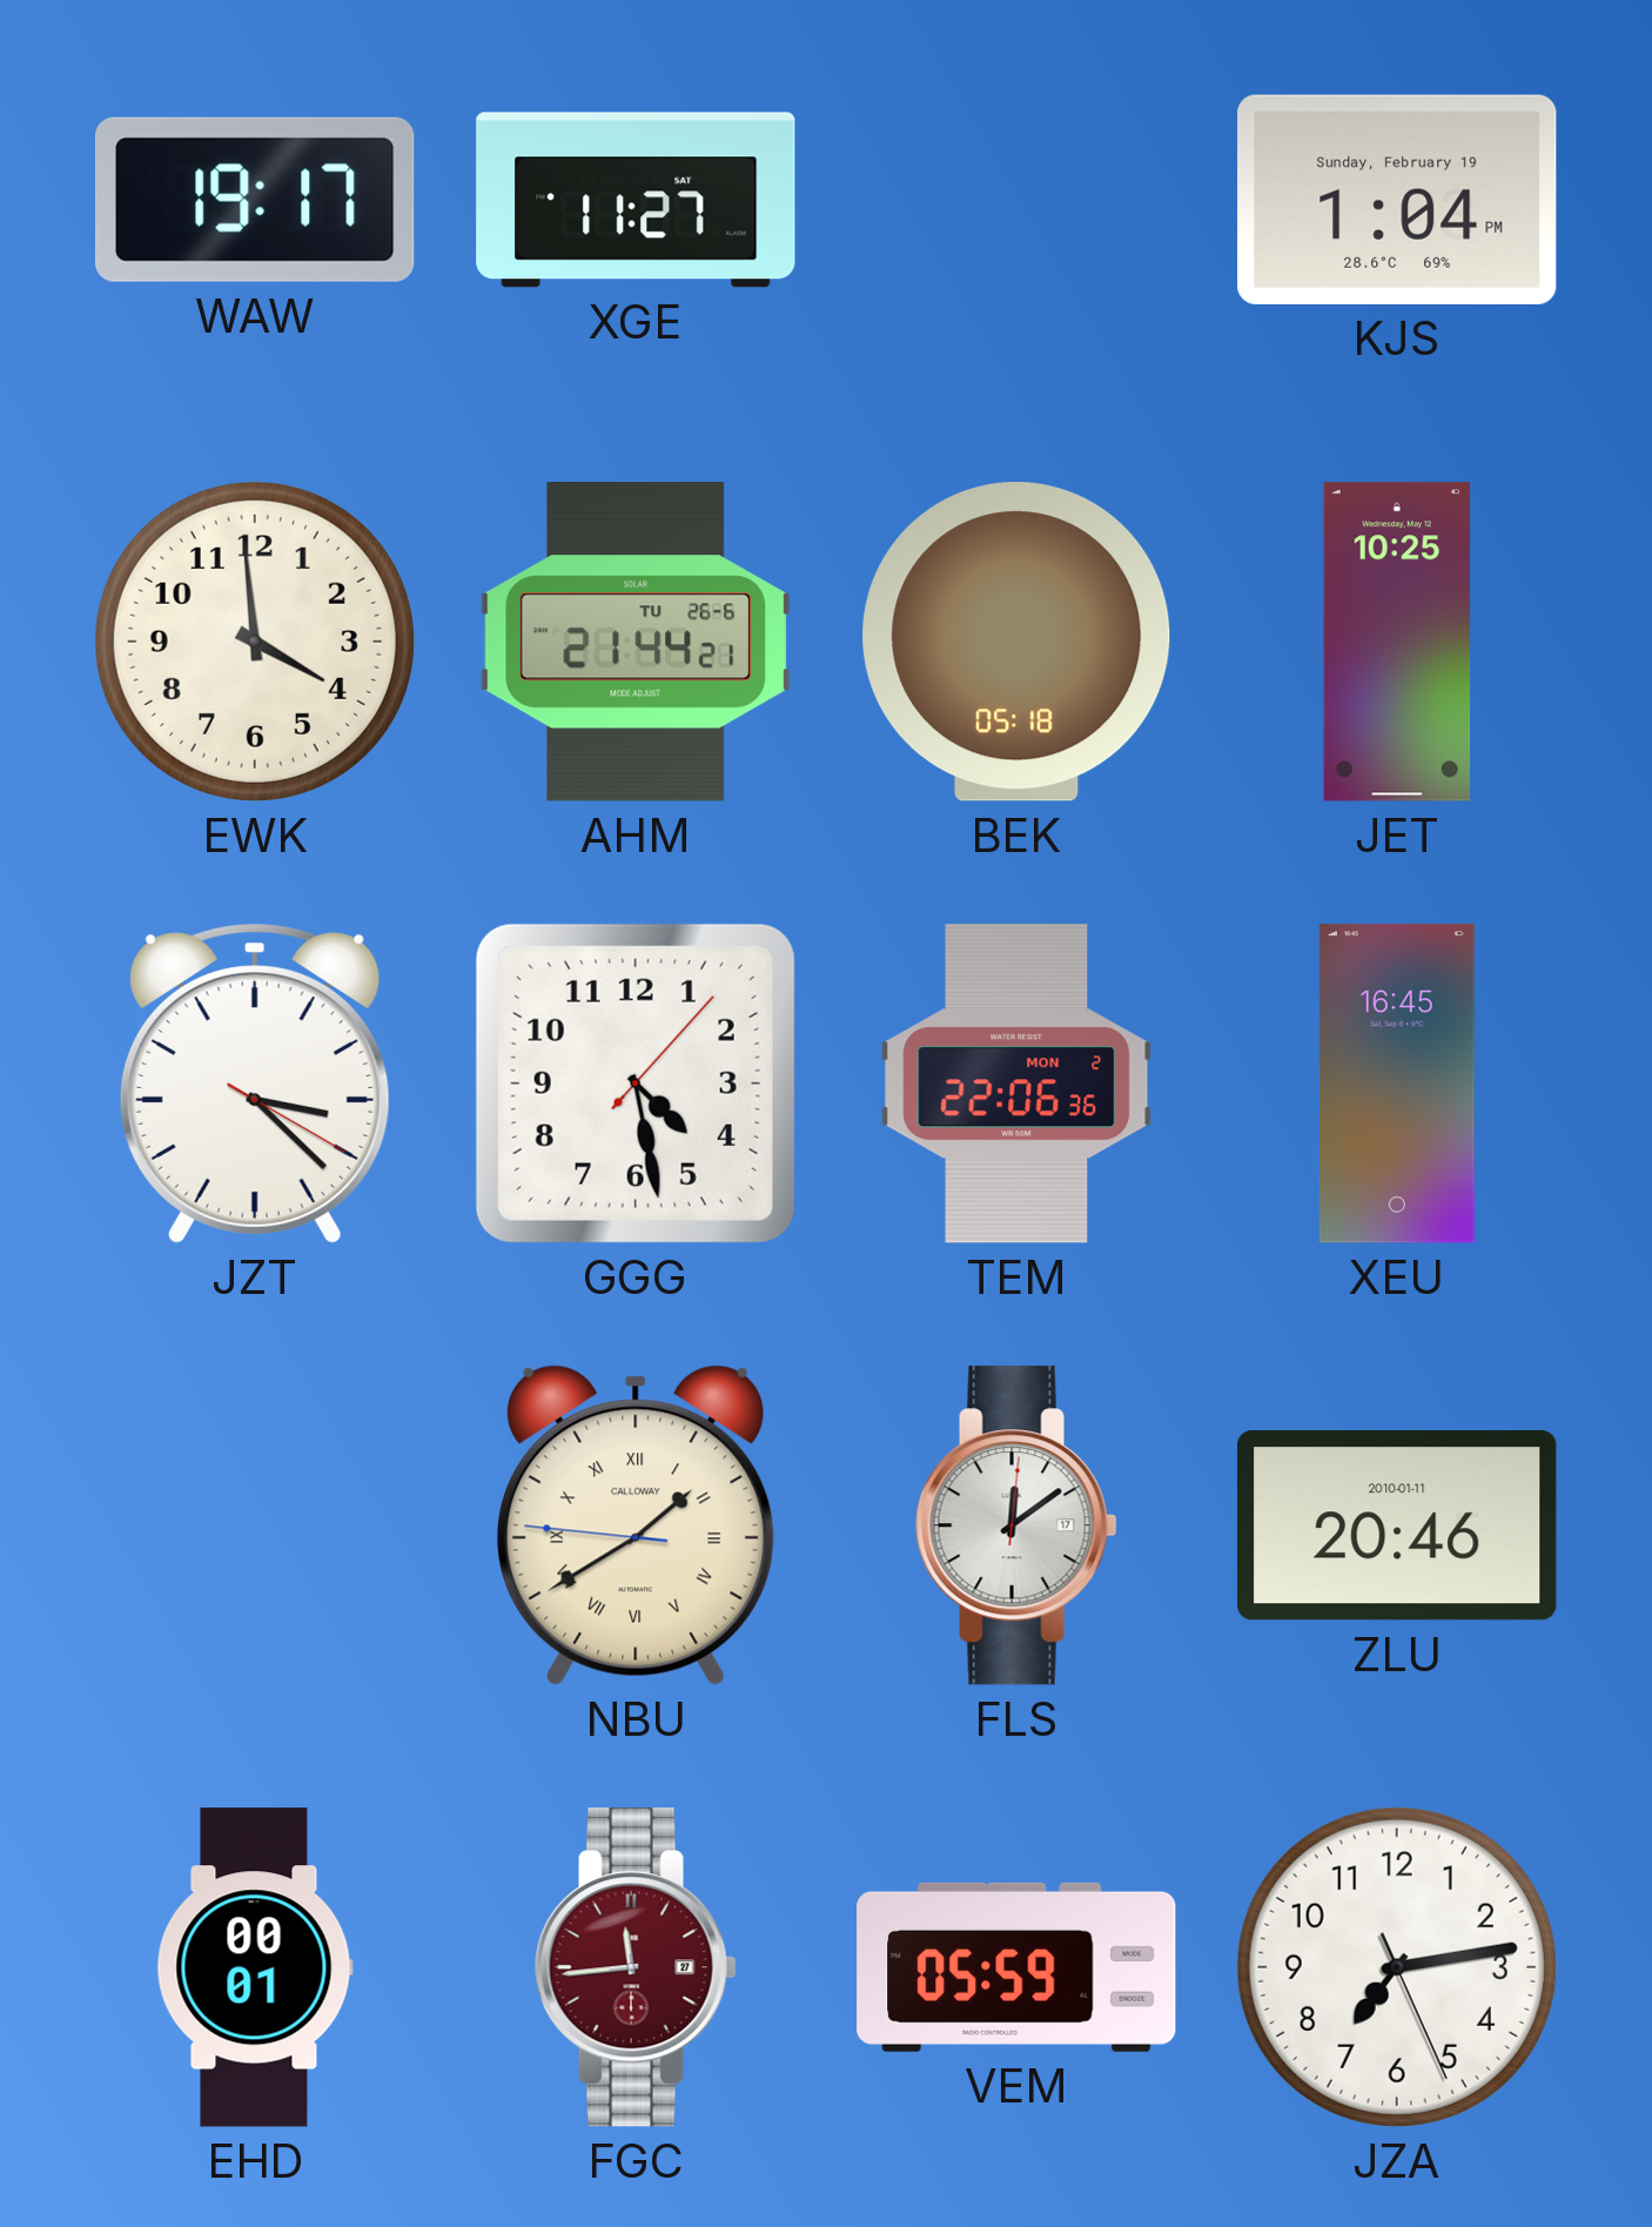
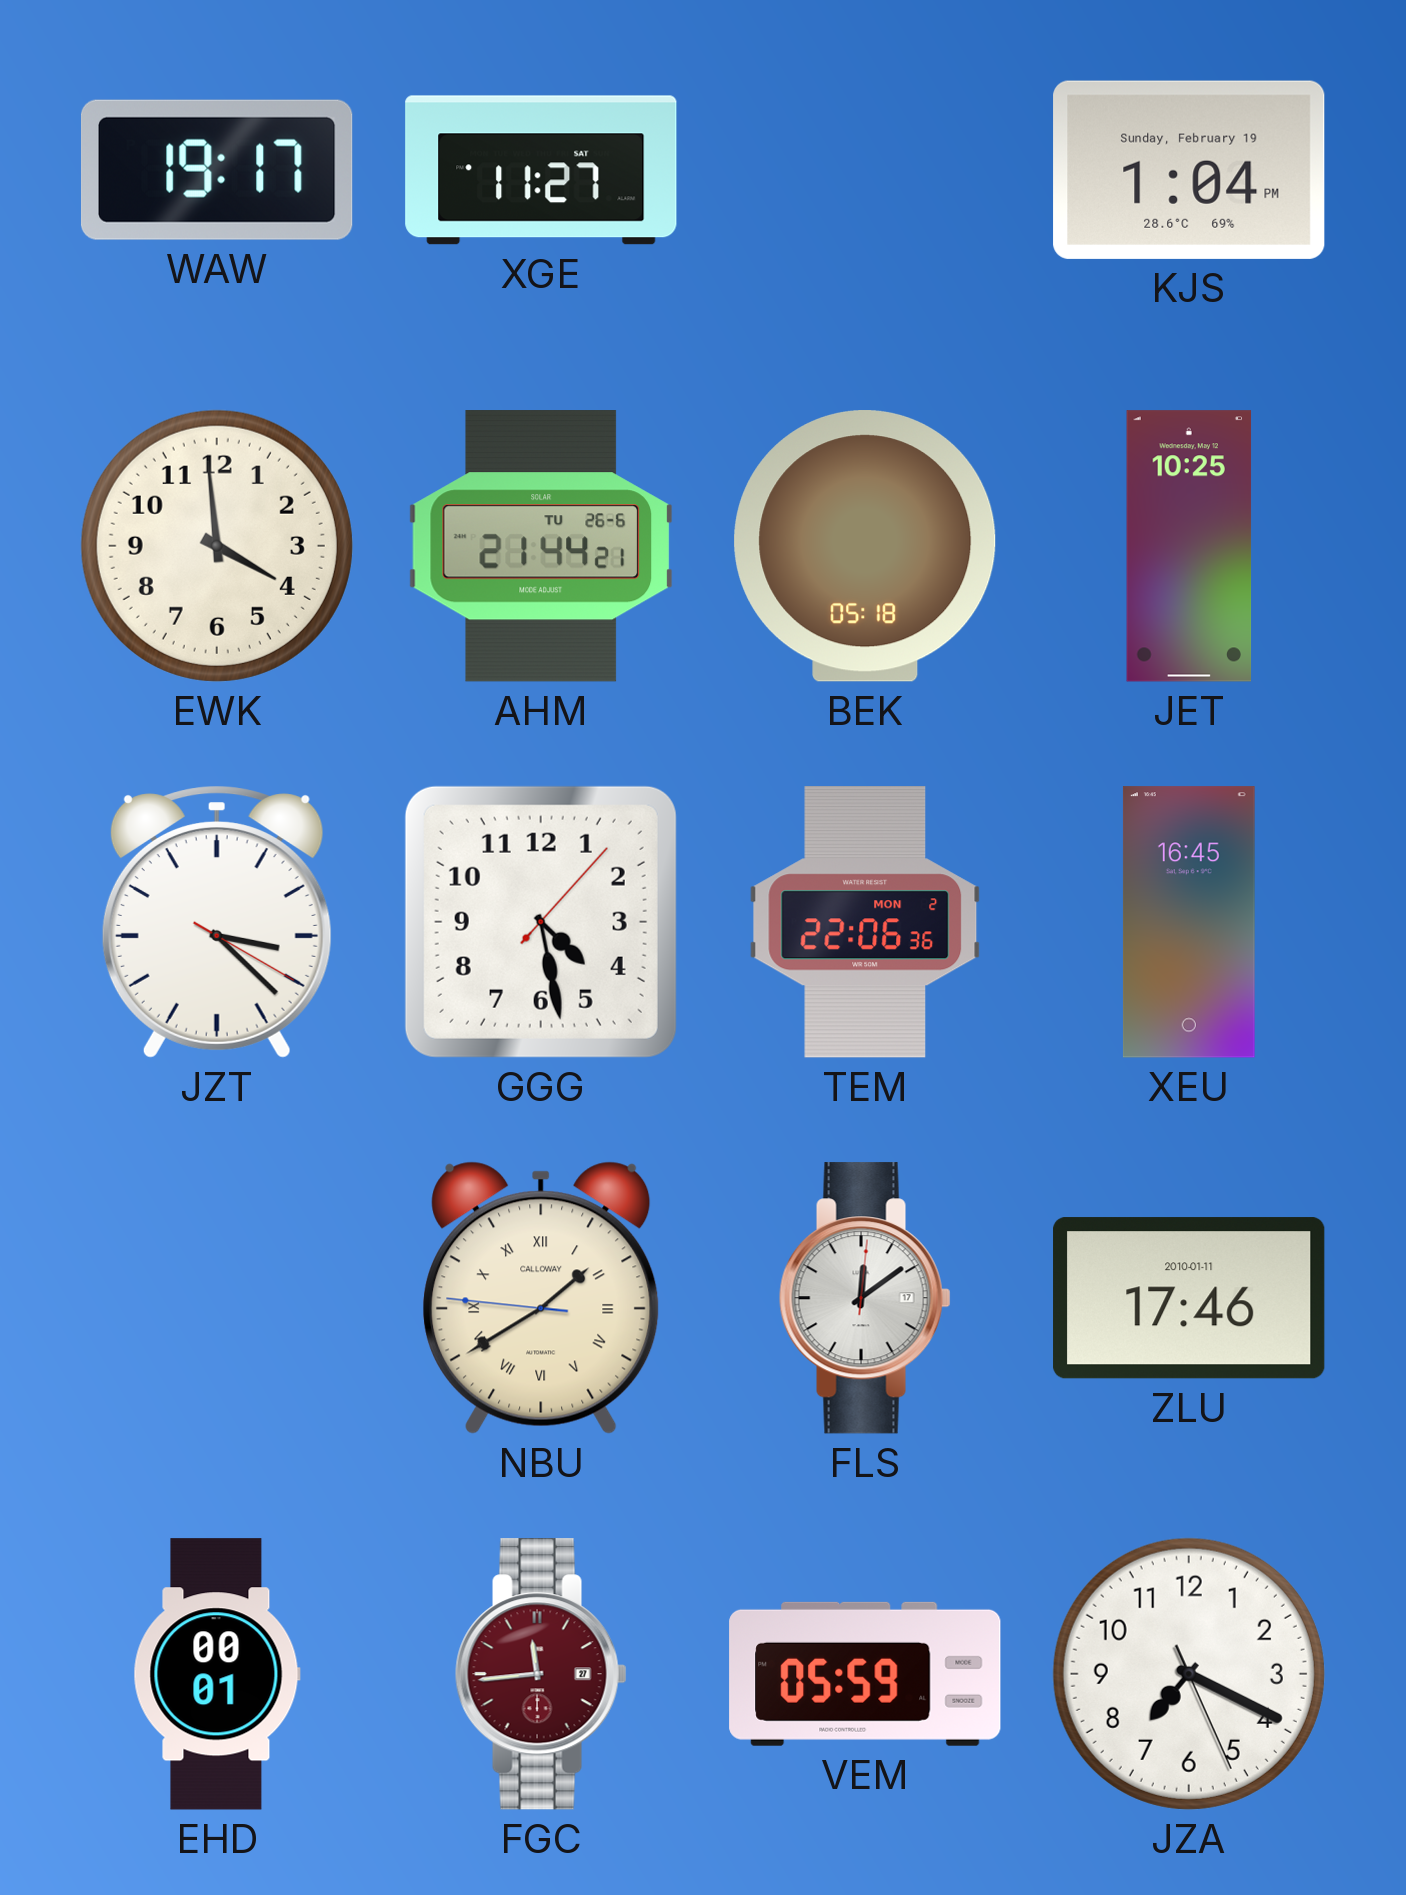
ZLU: 20:46 -> 17:46
JZA: 7:13 -> 7:19
